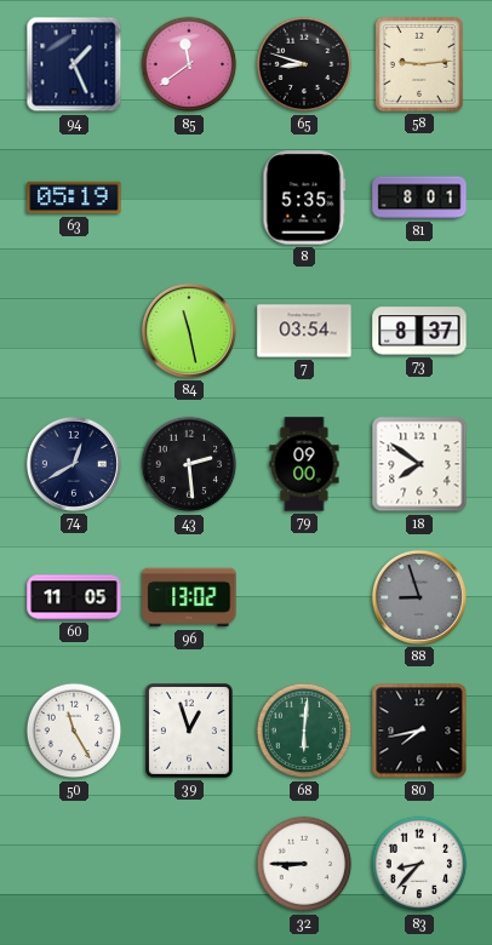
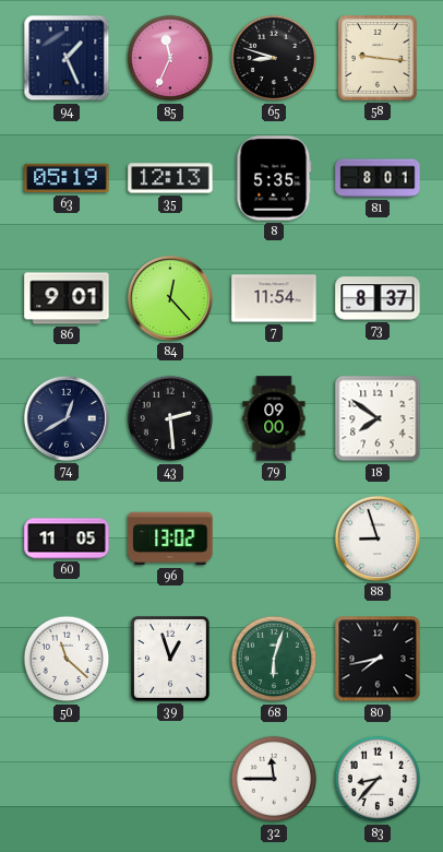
85: 11:39 -> 11:34
58: 9:14 -> 9:16
35: none -> 12:13
86: none -> 9:01
84: 11:28 -> 12:23
7: 03:54 -> 11:54
88 dial: grey -> white
50: 11:25 -> 11:22
68: 6:01 -> 6:03
32: 8:45 -> 11:45
